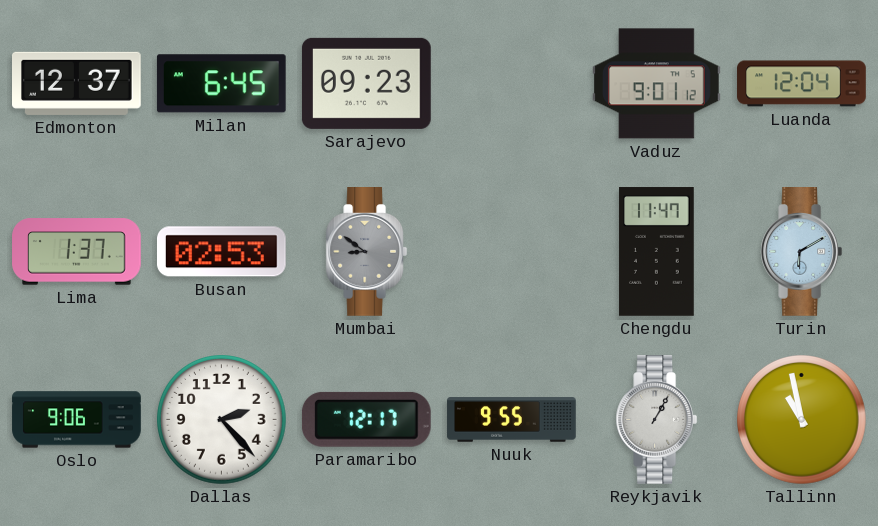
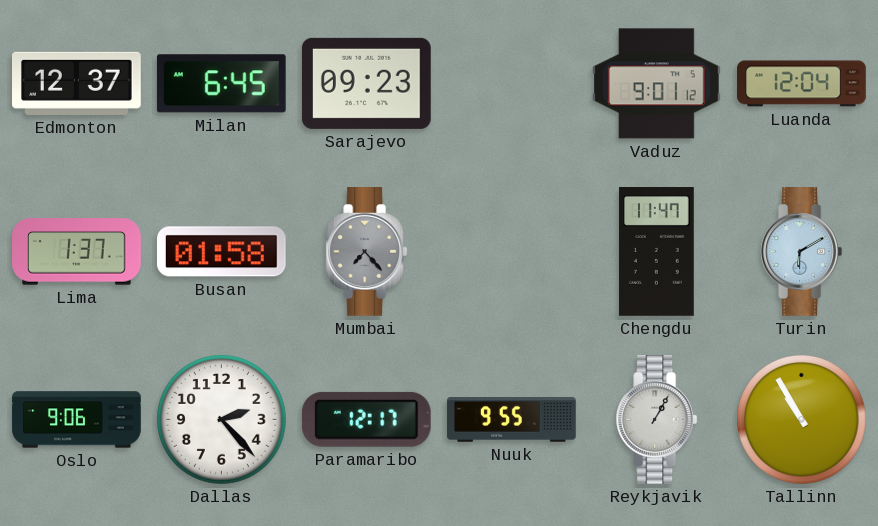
Busan: 02:53 -> 01:58
Mumbai: 8:51 -> 7:23
Tallinn: 10:58 -> 10:55
